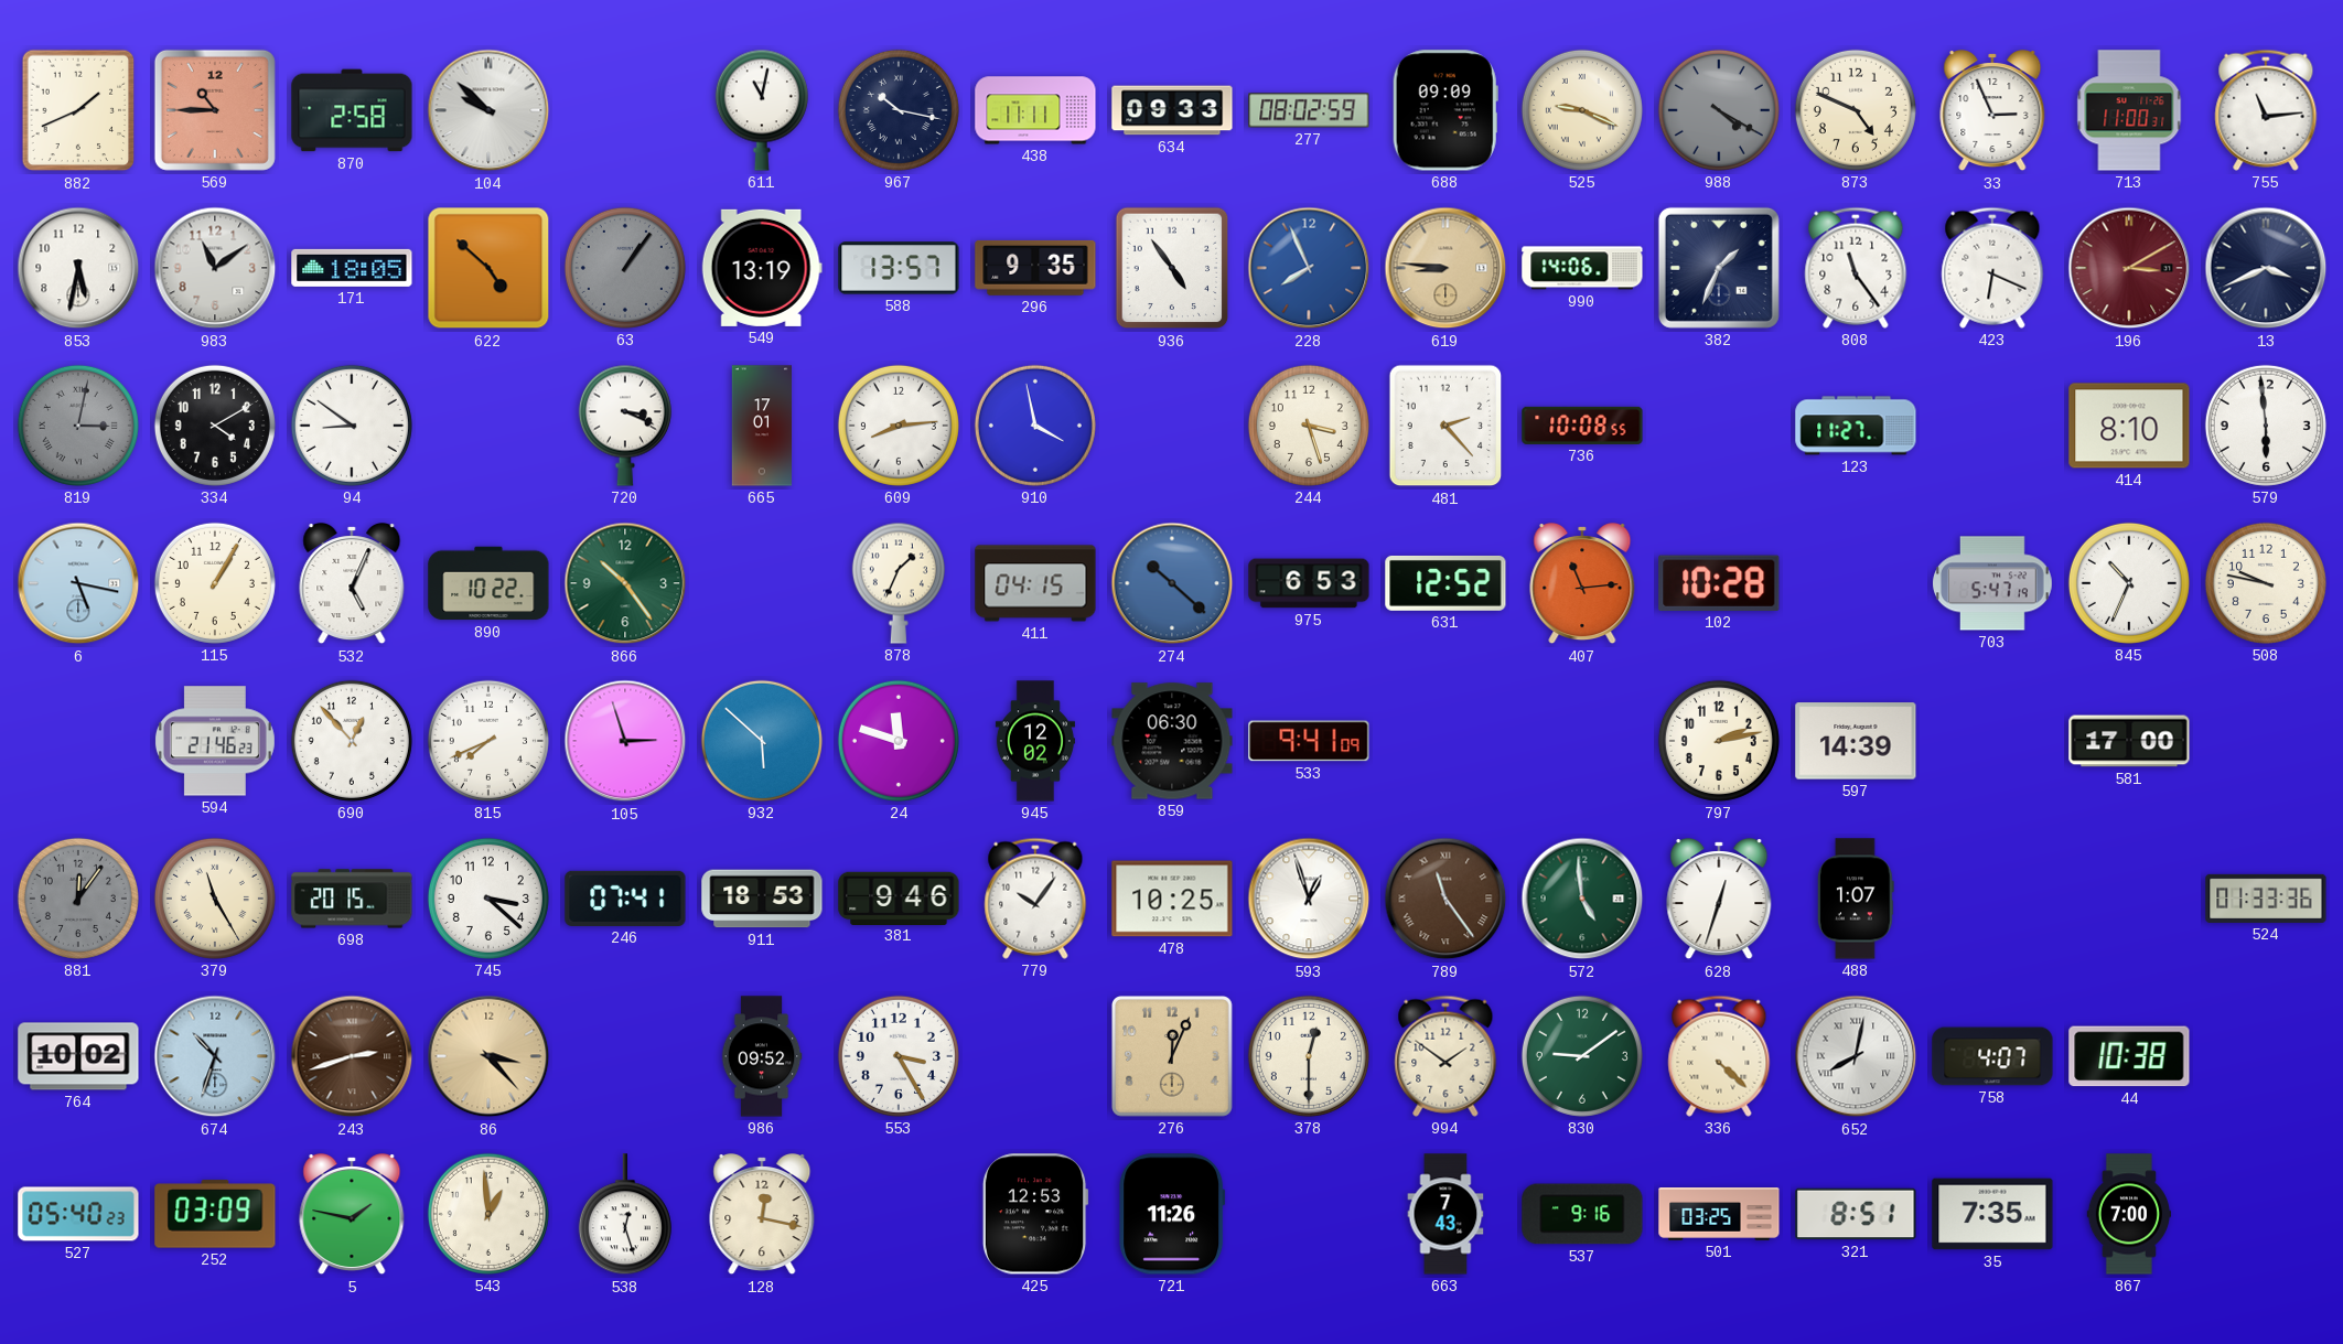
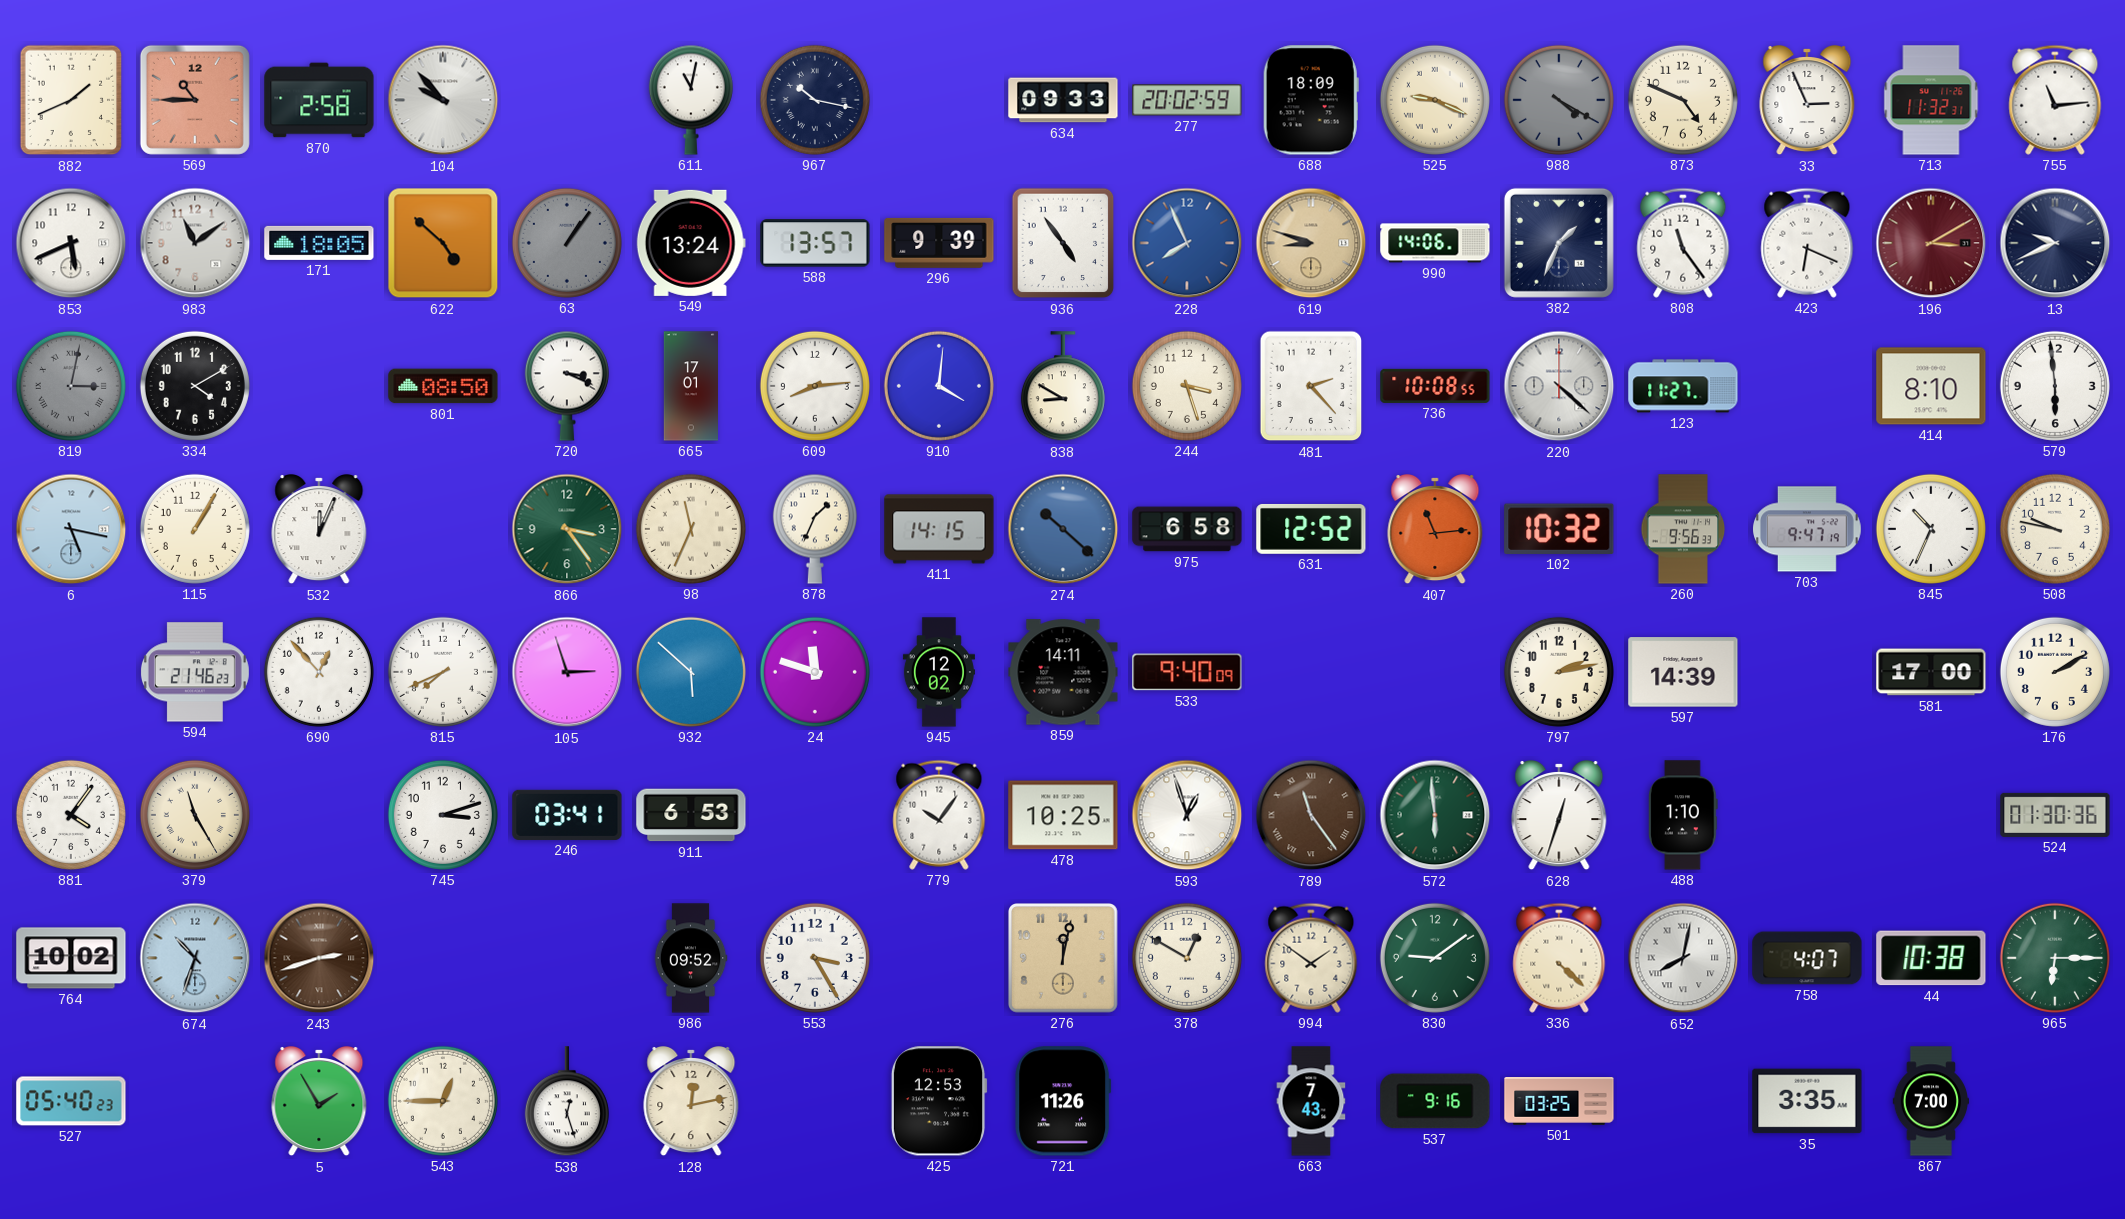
104: 9:52 -> 9:53
438: 11:11 -> none
277: 08:02 -> 20:02
688: 09:09 -> 18:09
713: 11:00 -> 11:32
853: 5:32 -> 5:41
549: 13:19 -> 13:24
296: 9:35 -> 9:39
619: 8:46 -> 8:48
13: 3:41 -> 9:41
94: 8:51 -> none
801: none -> 08:50
910: 3:58 -> 4:01
838: none -> 8:50
220: none -> 4:22
532: 5:04 -> 12:04
890: 10:22 -> none
866: 10:24 -> 3:24
98: none -> 11:34
411: 04:15 -> 14:15
975: 6:53 -> 6:58
102: 10:28 -> 10:32
260: none -> 9:56
703: 5:47 -> 9:47
859: 06:30 -> 14:11
533: 9:41 -> 9:40
176: none -> 2:10
881: 12:06 -> 4:06
881 dial: grey -> white
698: 20:15 -> none
745: 3:22 -> 3:12
246: 07:41 -> 03:41
911: 18:53 -> 6:53
381: 9:46 -> none
572: 4:59 -> 5:59
488: 1:07 -> 1:10
524: 01:33 -> 01:30
86: 3:23 -> none
276: 12:04 -> 12:02
378: 12:30 -> 12:50
965: none -> 6:15
252: 03:09 -> none
5: 1:47 -> 1:55
543: 12:59 -> 12:45
128: 12:17 -> 12:13
321: 8:51 -> none
35: 7:35 -> 3:35
